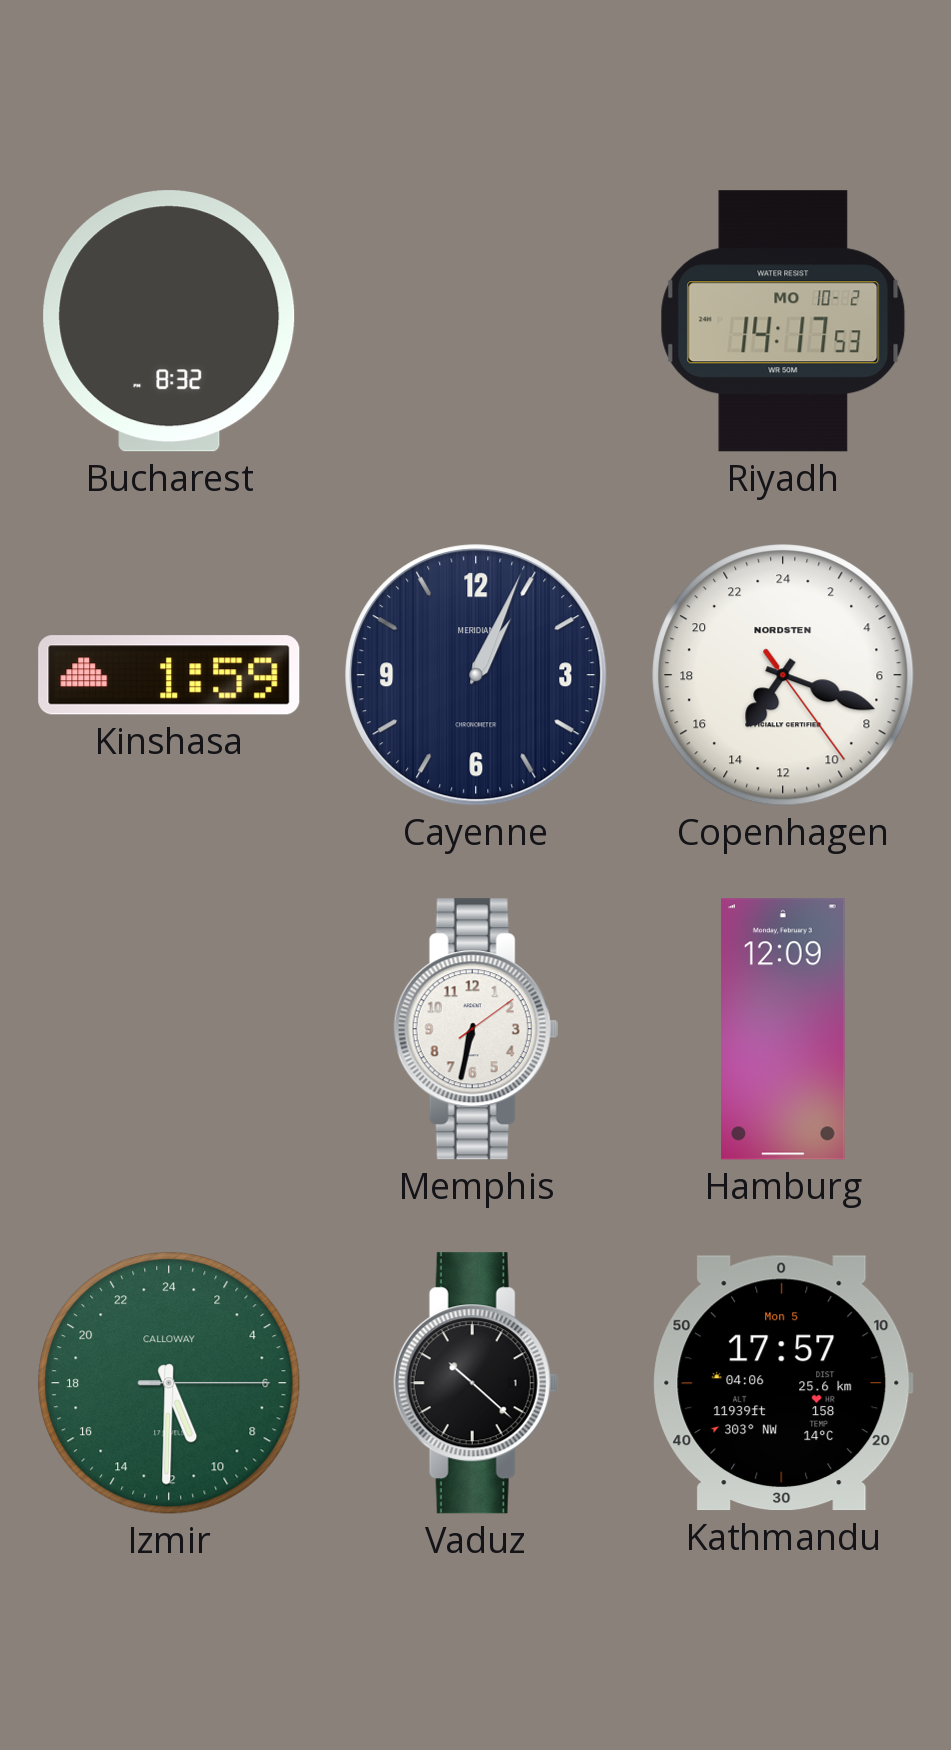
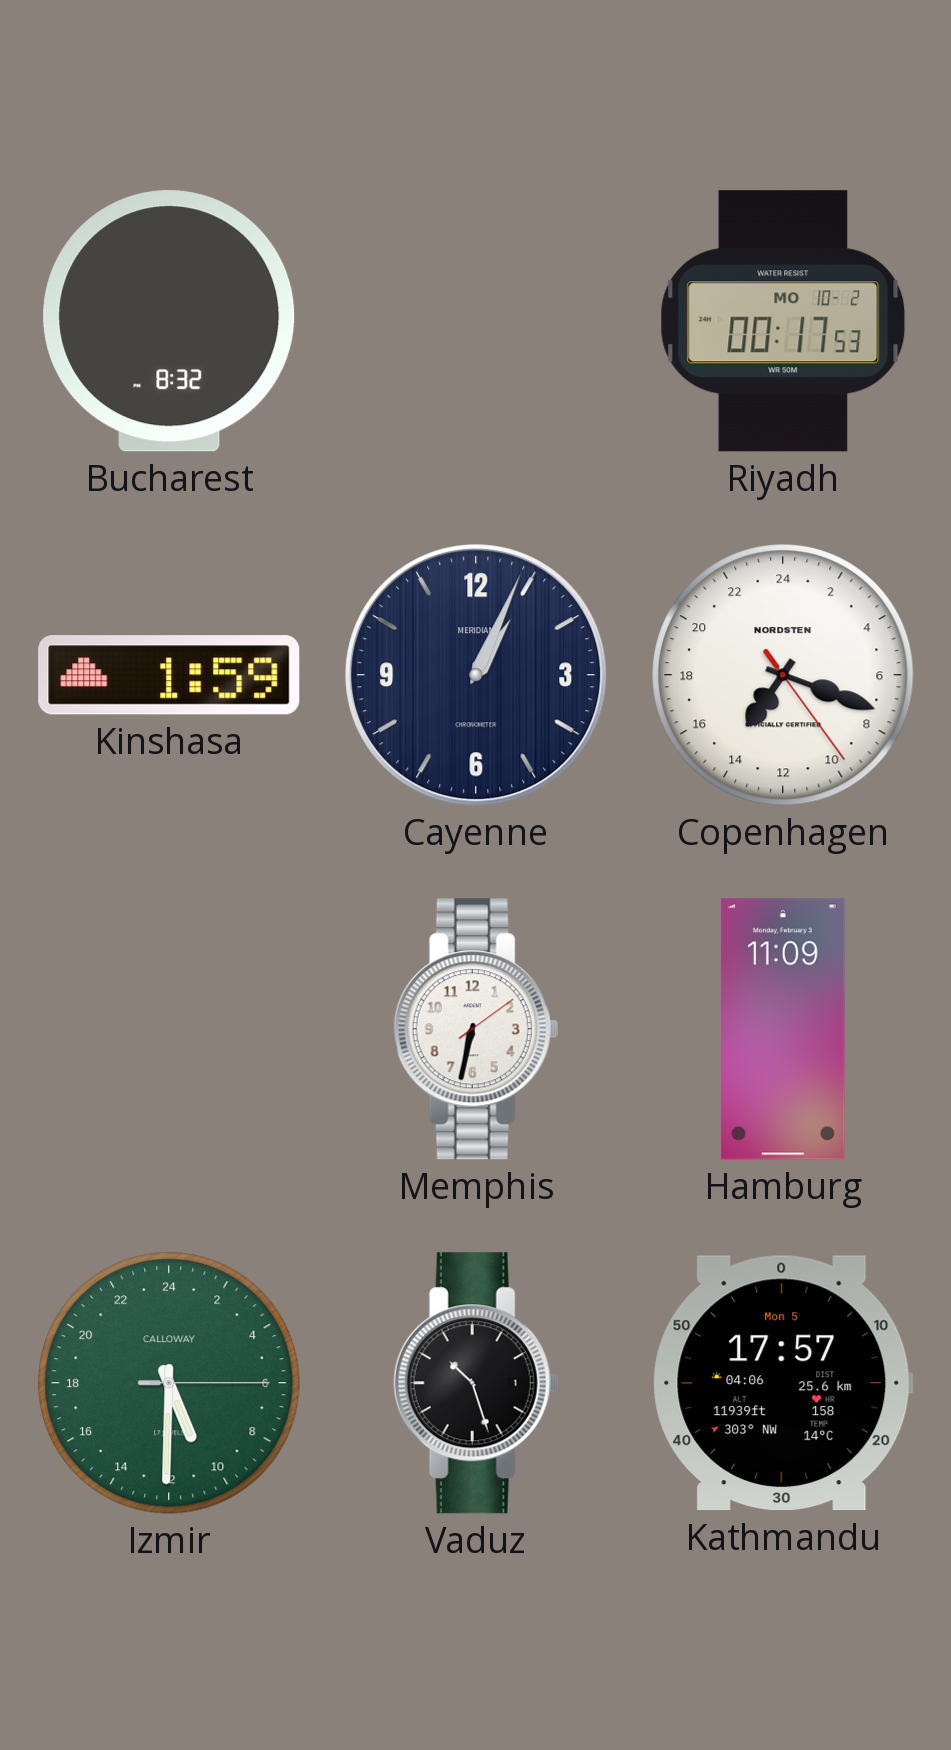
Riyadh: 14:17 -> 00:17
Hamburg: 12:09 -> 11:09
Vaduz: 10:22 -> 10:27
